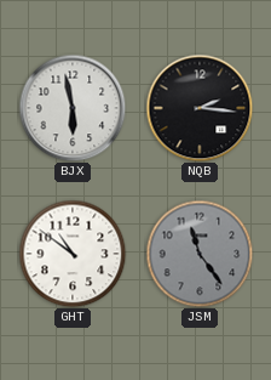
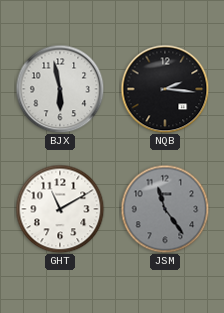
GHT: 10:51 -> 11:10
